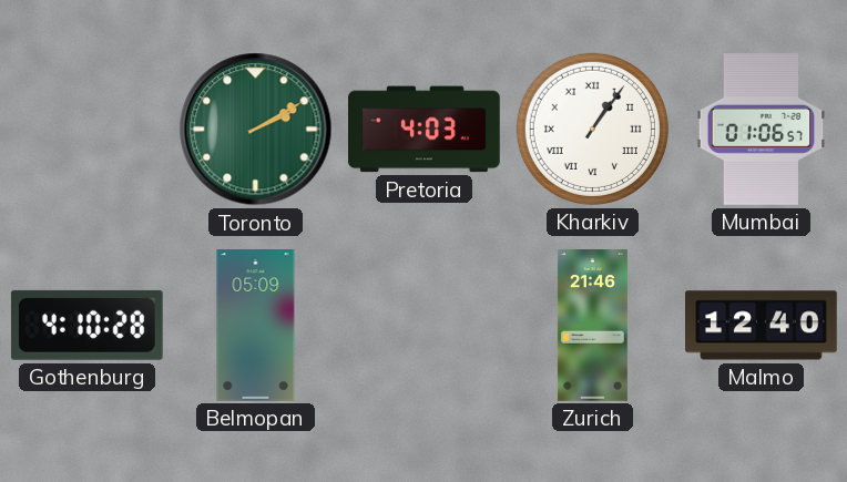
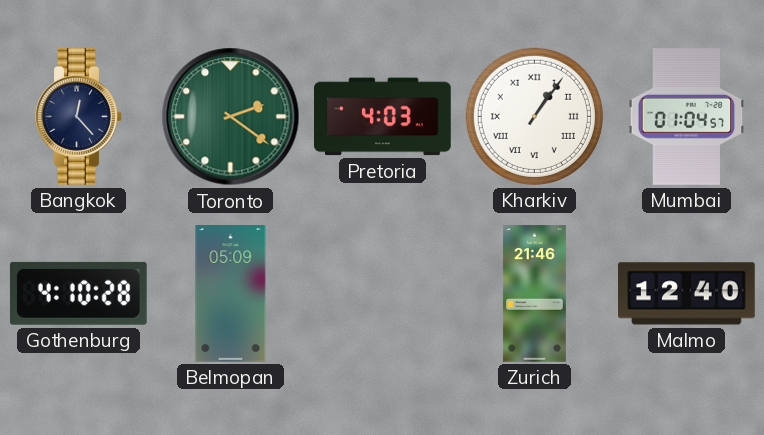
Bangkok: none -> 12:23
Toronto: 2:10 -> 2:21
Mumbai: 01:06 -> 01:04
